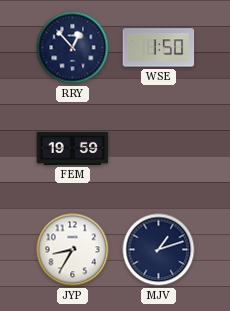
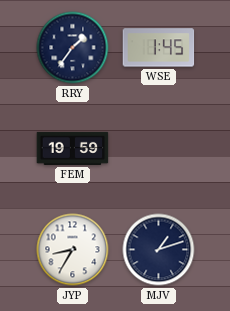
RRY: 12:53 -> 1:36
WSE: 1:50 -> 1:45
